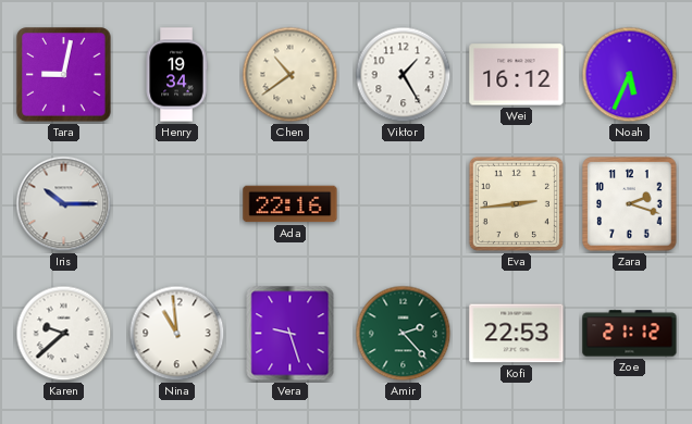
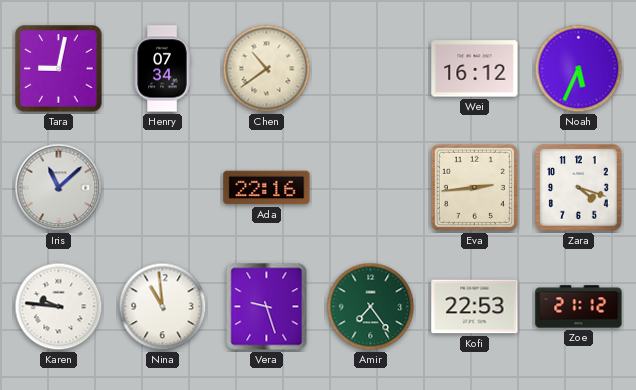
Henry: 19:34 -> 07:34
Viktor: 1:25 -> none
Iris: 10:15 -> 11:08
Zara: 2:18 -> 4:18
Karen: 9:38 -> 9:46
Amir: 2:23 -> 7:24
